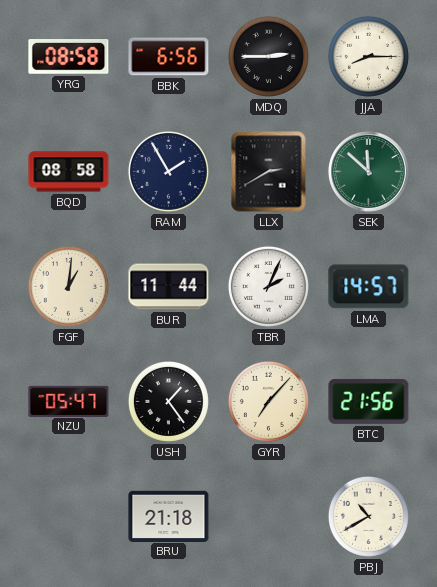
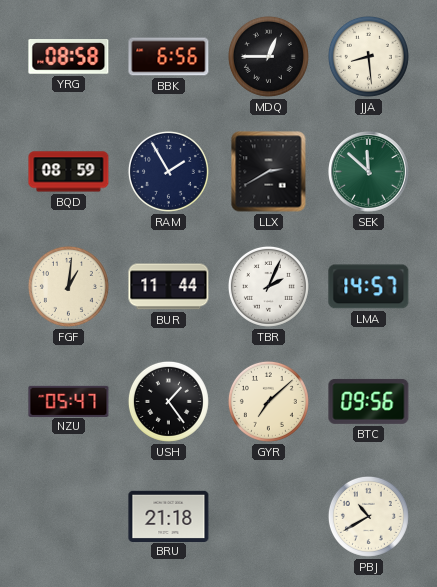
MDQ: 2:45 -> 12:45
JJA: 8:15 -> 8:29
BQD: 08:58 -> 08:59
GYR: 7:07 -> 7:08
BTC: 21:56 -> 09:56
